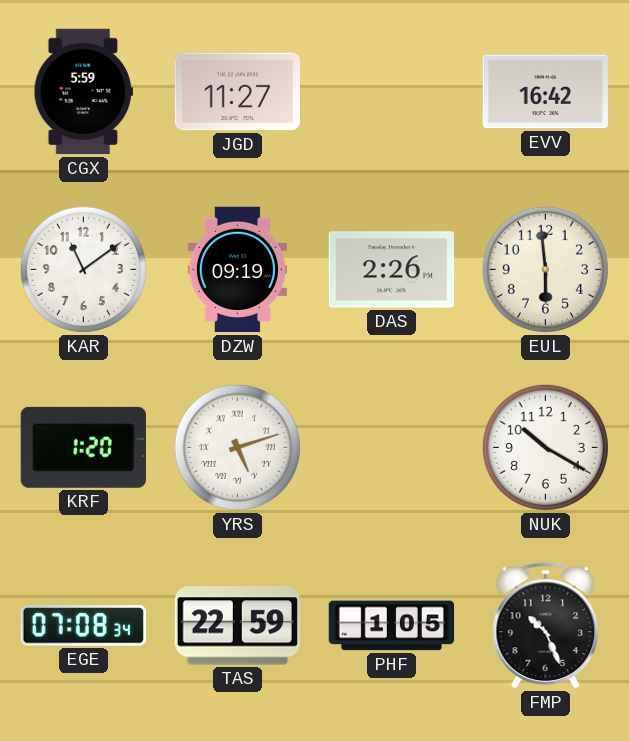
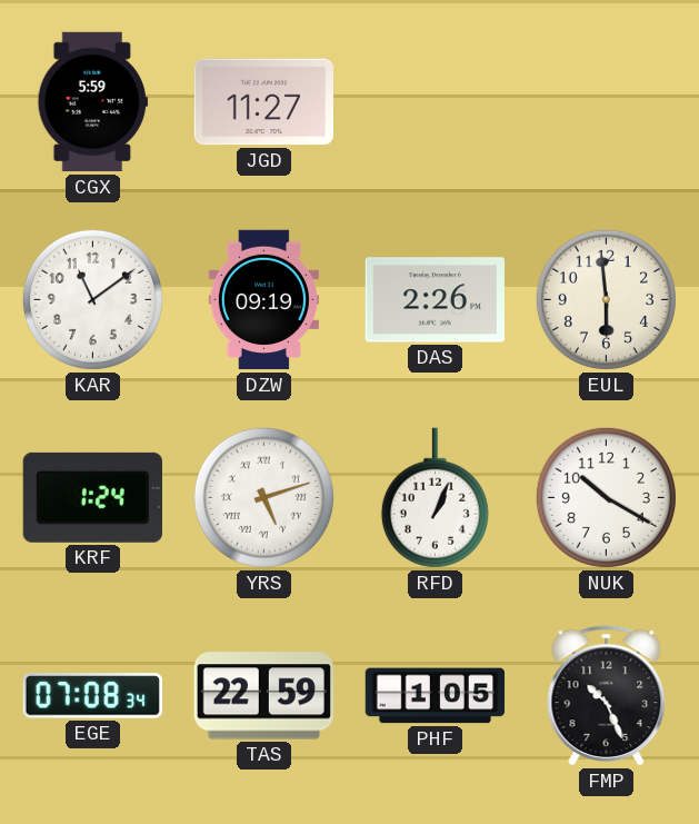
EVV: 16:42 -> none
KRF: 1:20 -> 1:24
RFD: none -> 1:04
